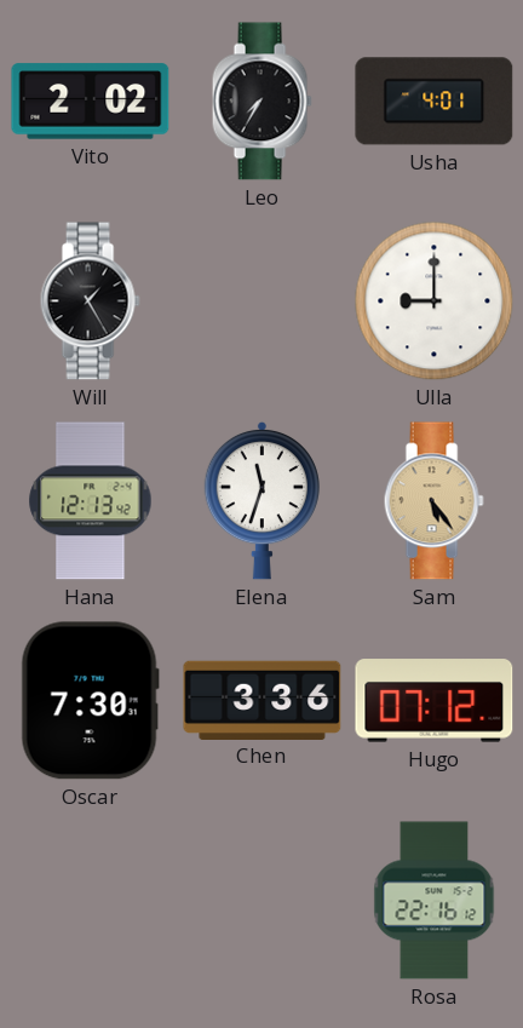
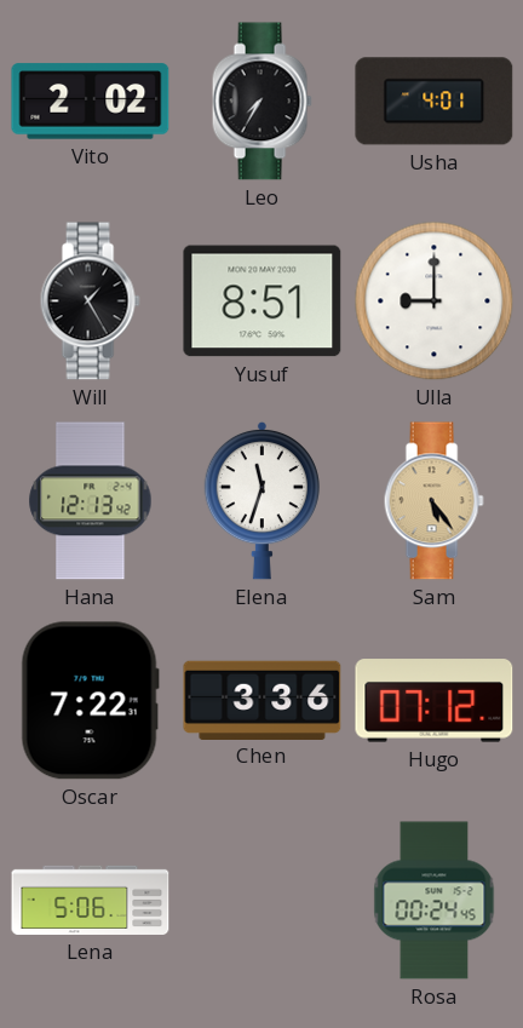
Yusuf: none -> 8:51
Oscar: 7:30 -> 7:22
Lena: none -> 5:06
Rosa: 22:16 -> 00:24
